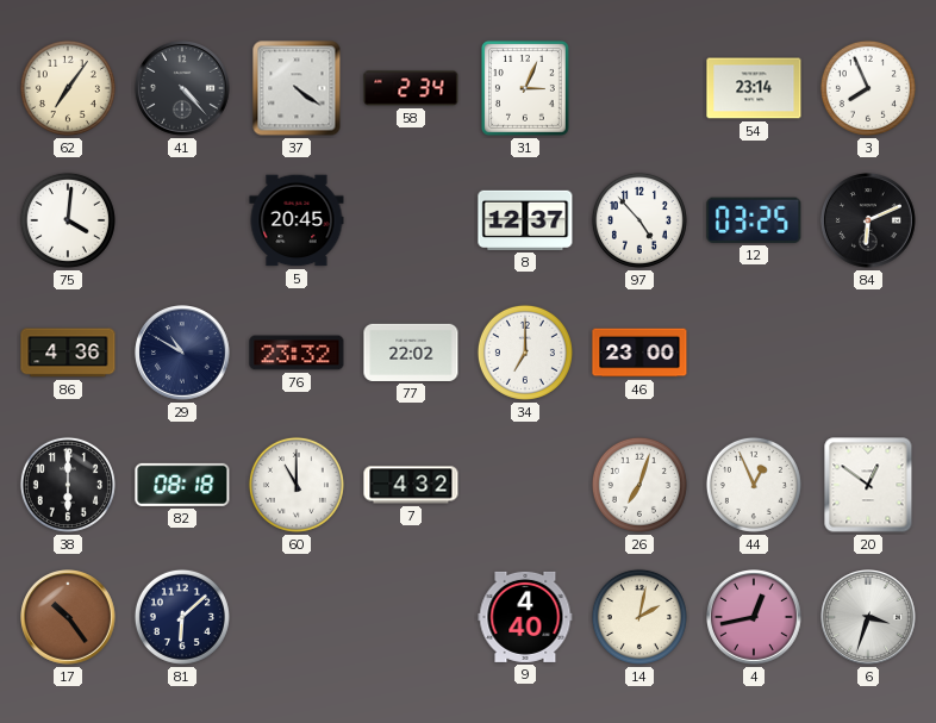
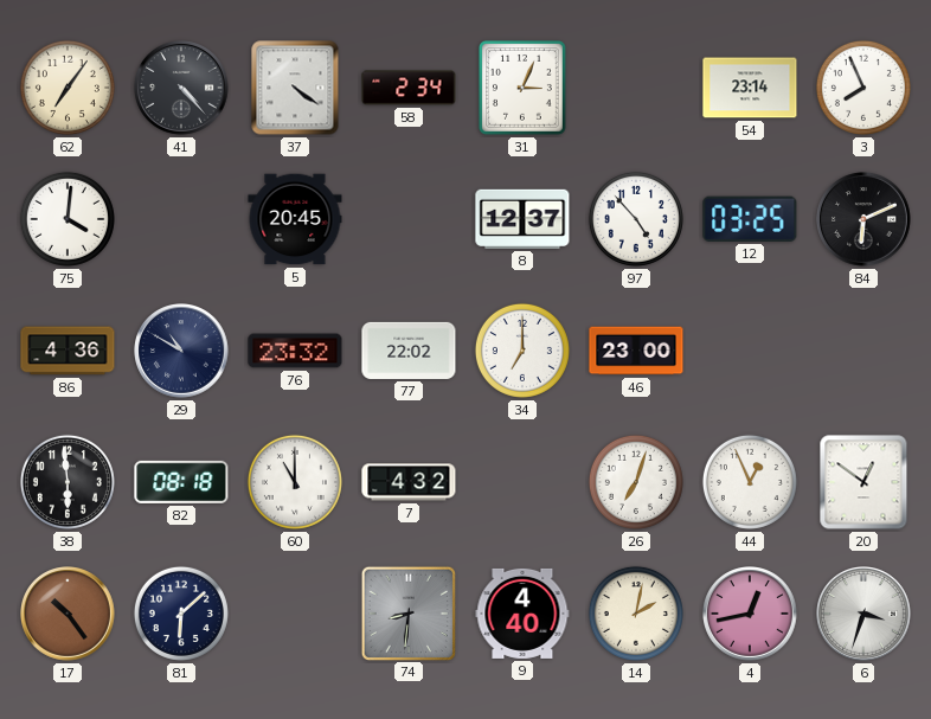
38: 6:00 -> 5:59
74: none -> 8:31
